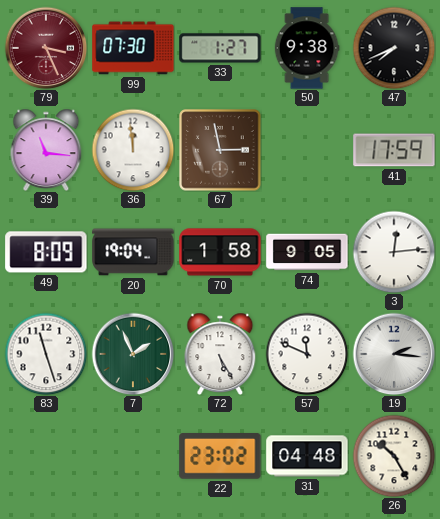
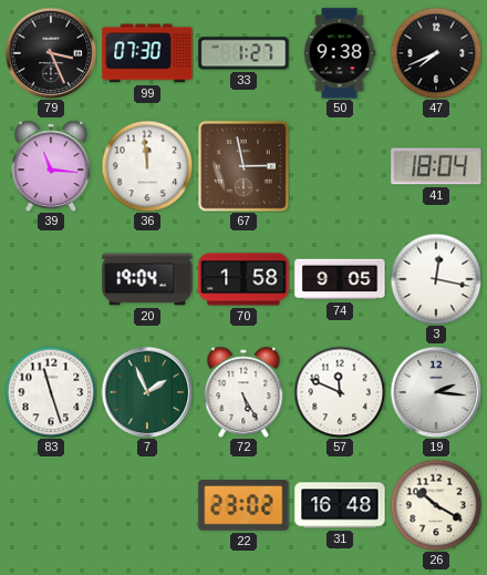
79 dial: burgundy -> black
41: 17:59 -> 18:04
49: 8:09 -> none
3: 12:14 -> 12:17
31: 04:48 -> 16:48
26: 10:25 -> 10:20
